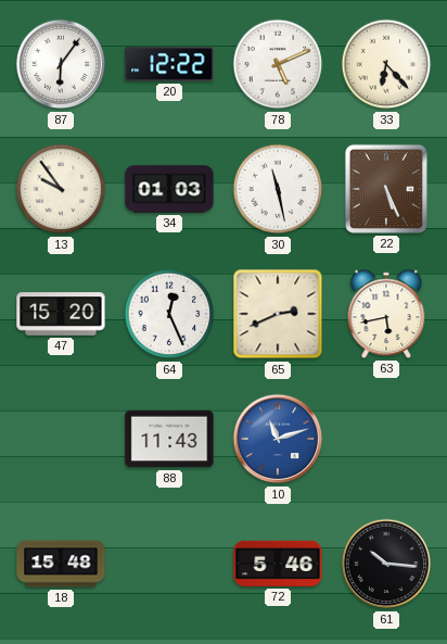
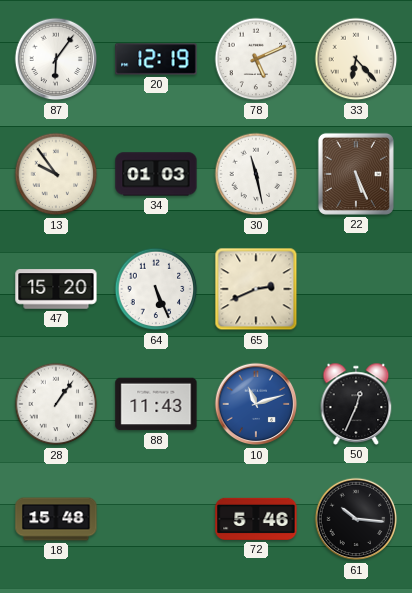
20: 12:22 -> 12:19
64: 12:26 -> 5:26
63: 5:43 -> none
28: none -> 1:06
50: none -> 12:34
